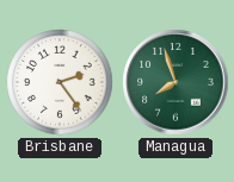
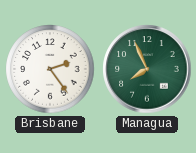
Managua: 7:57 -> 7:56
